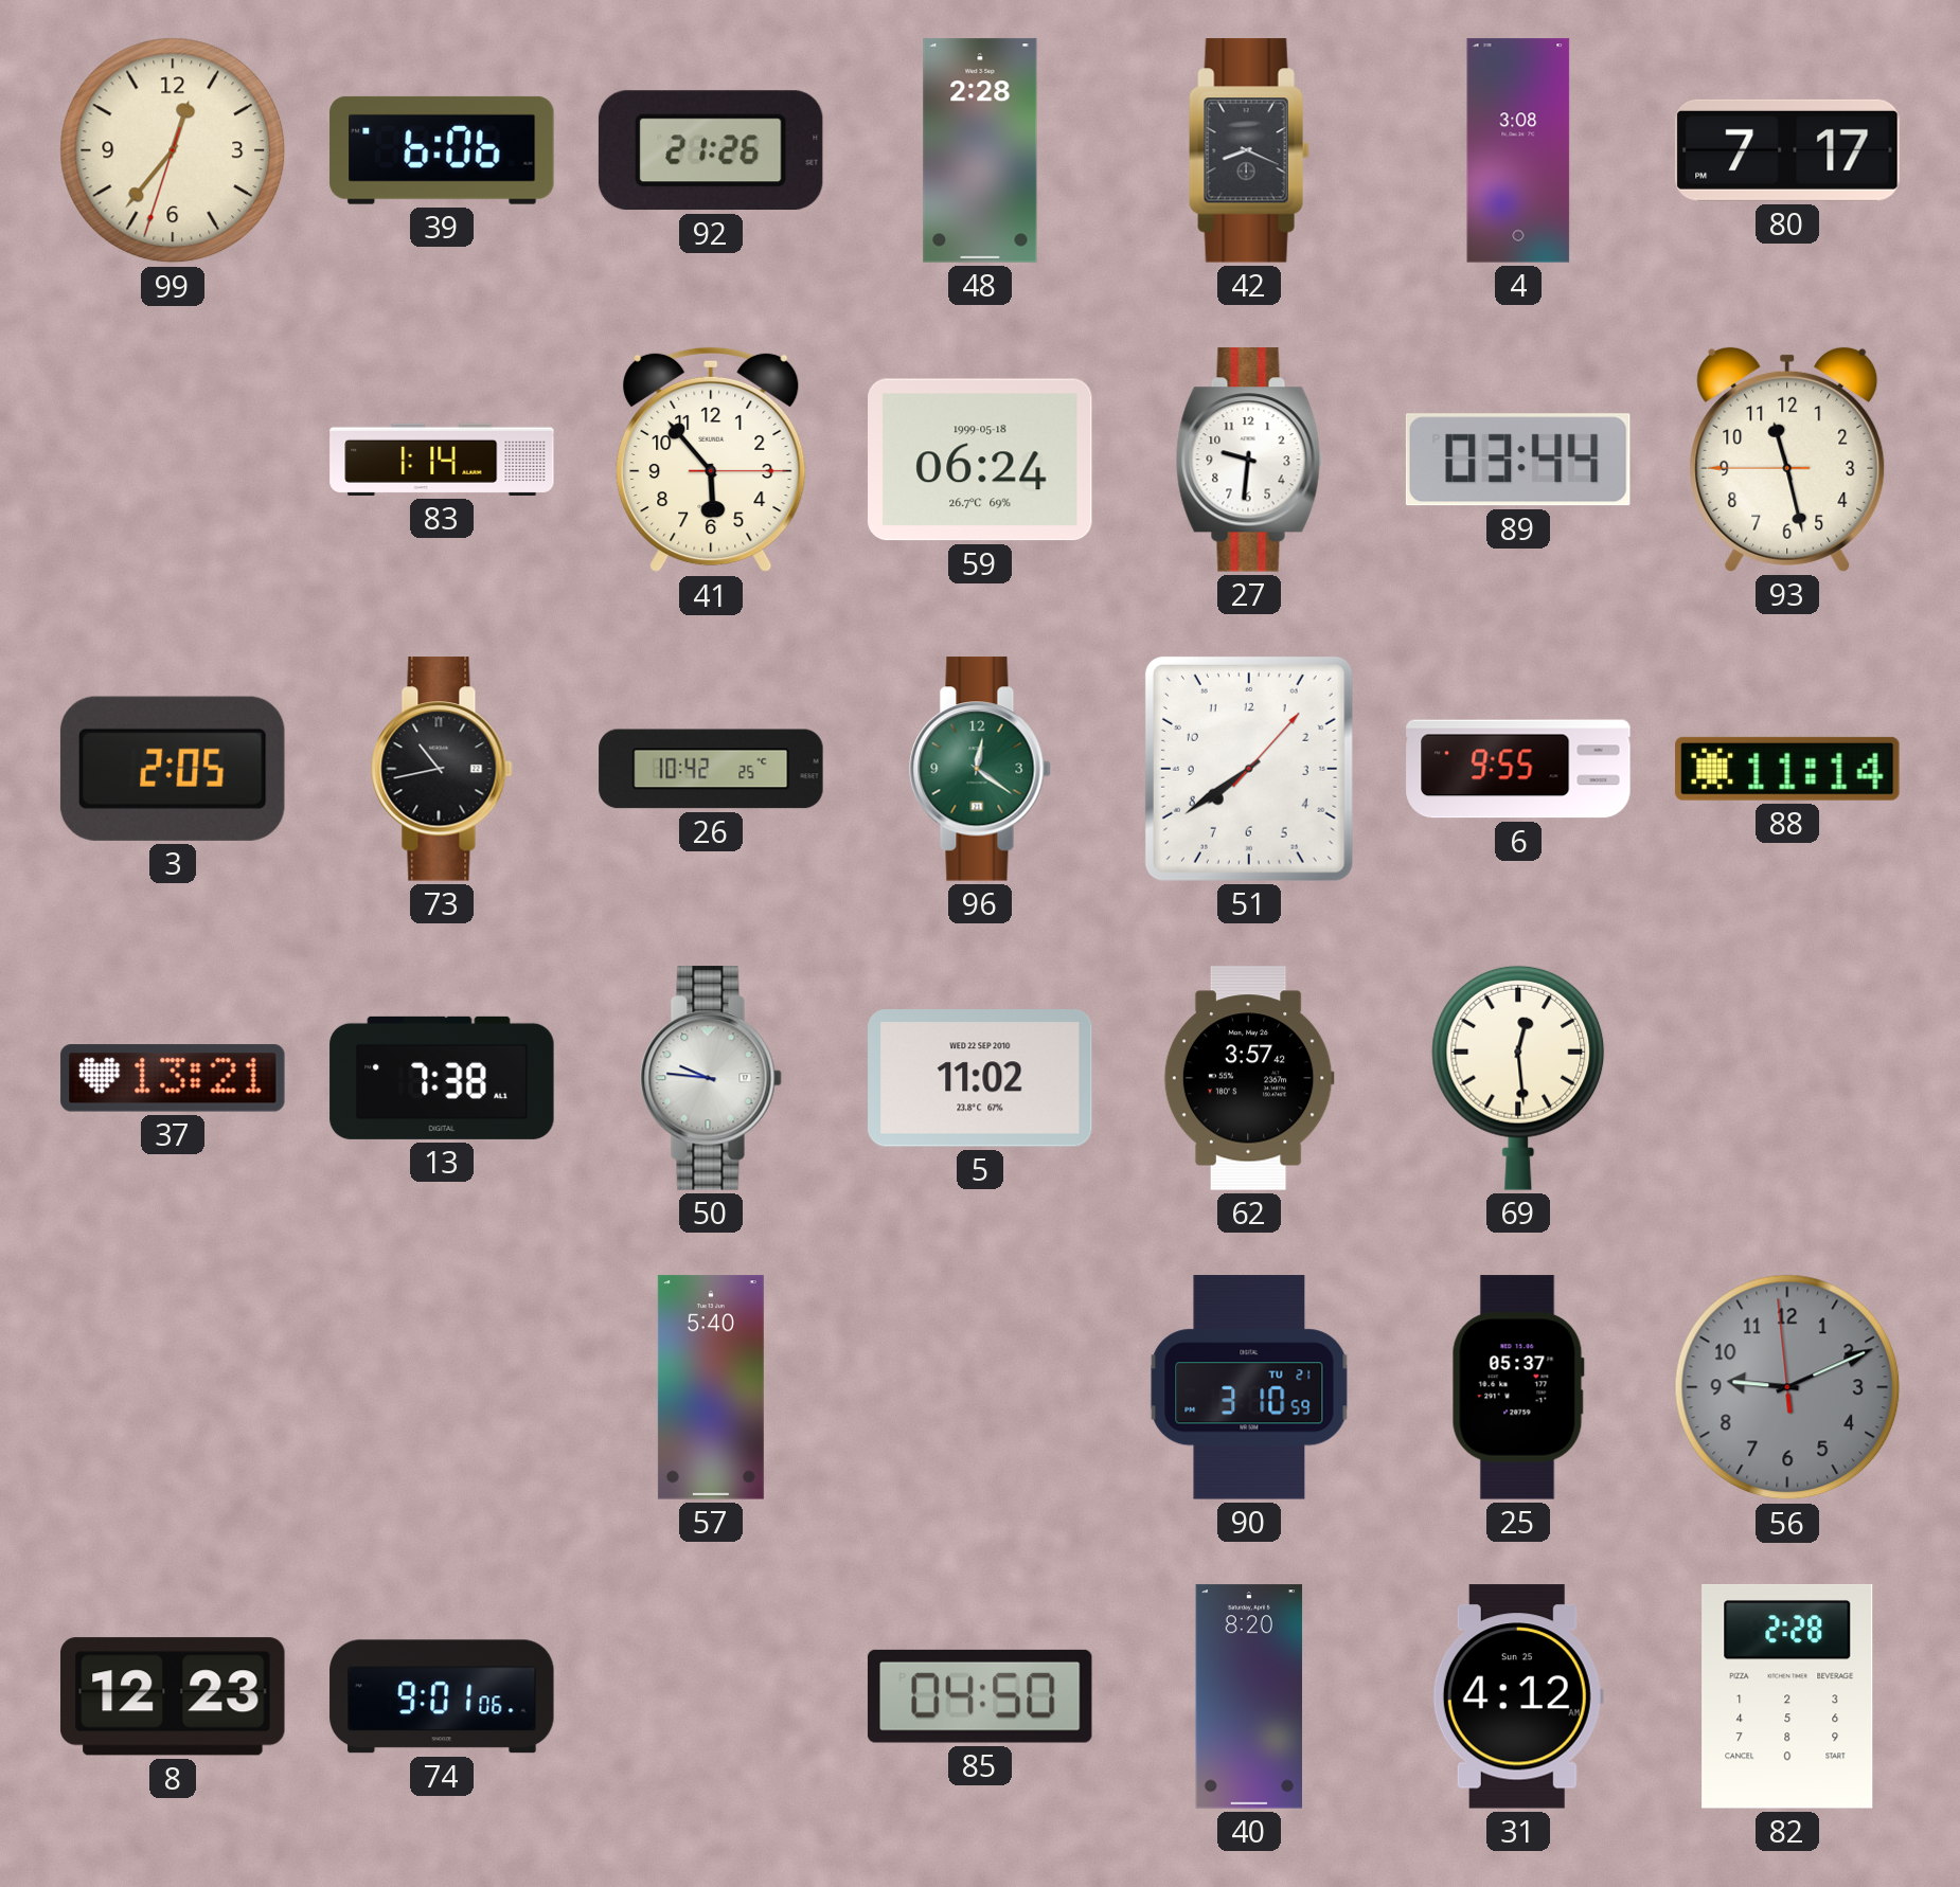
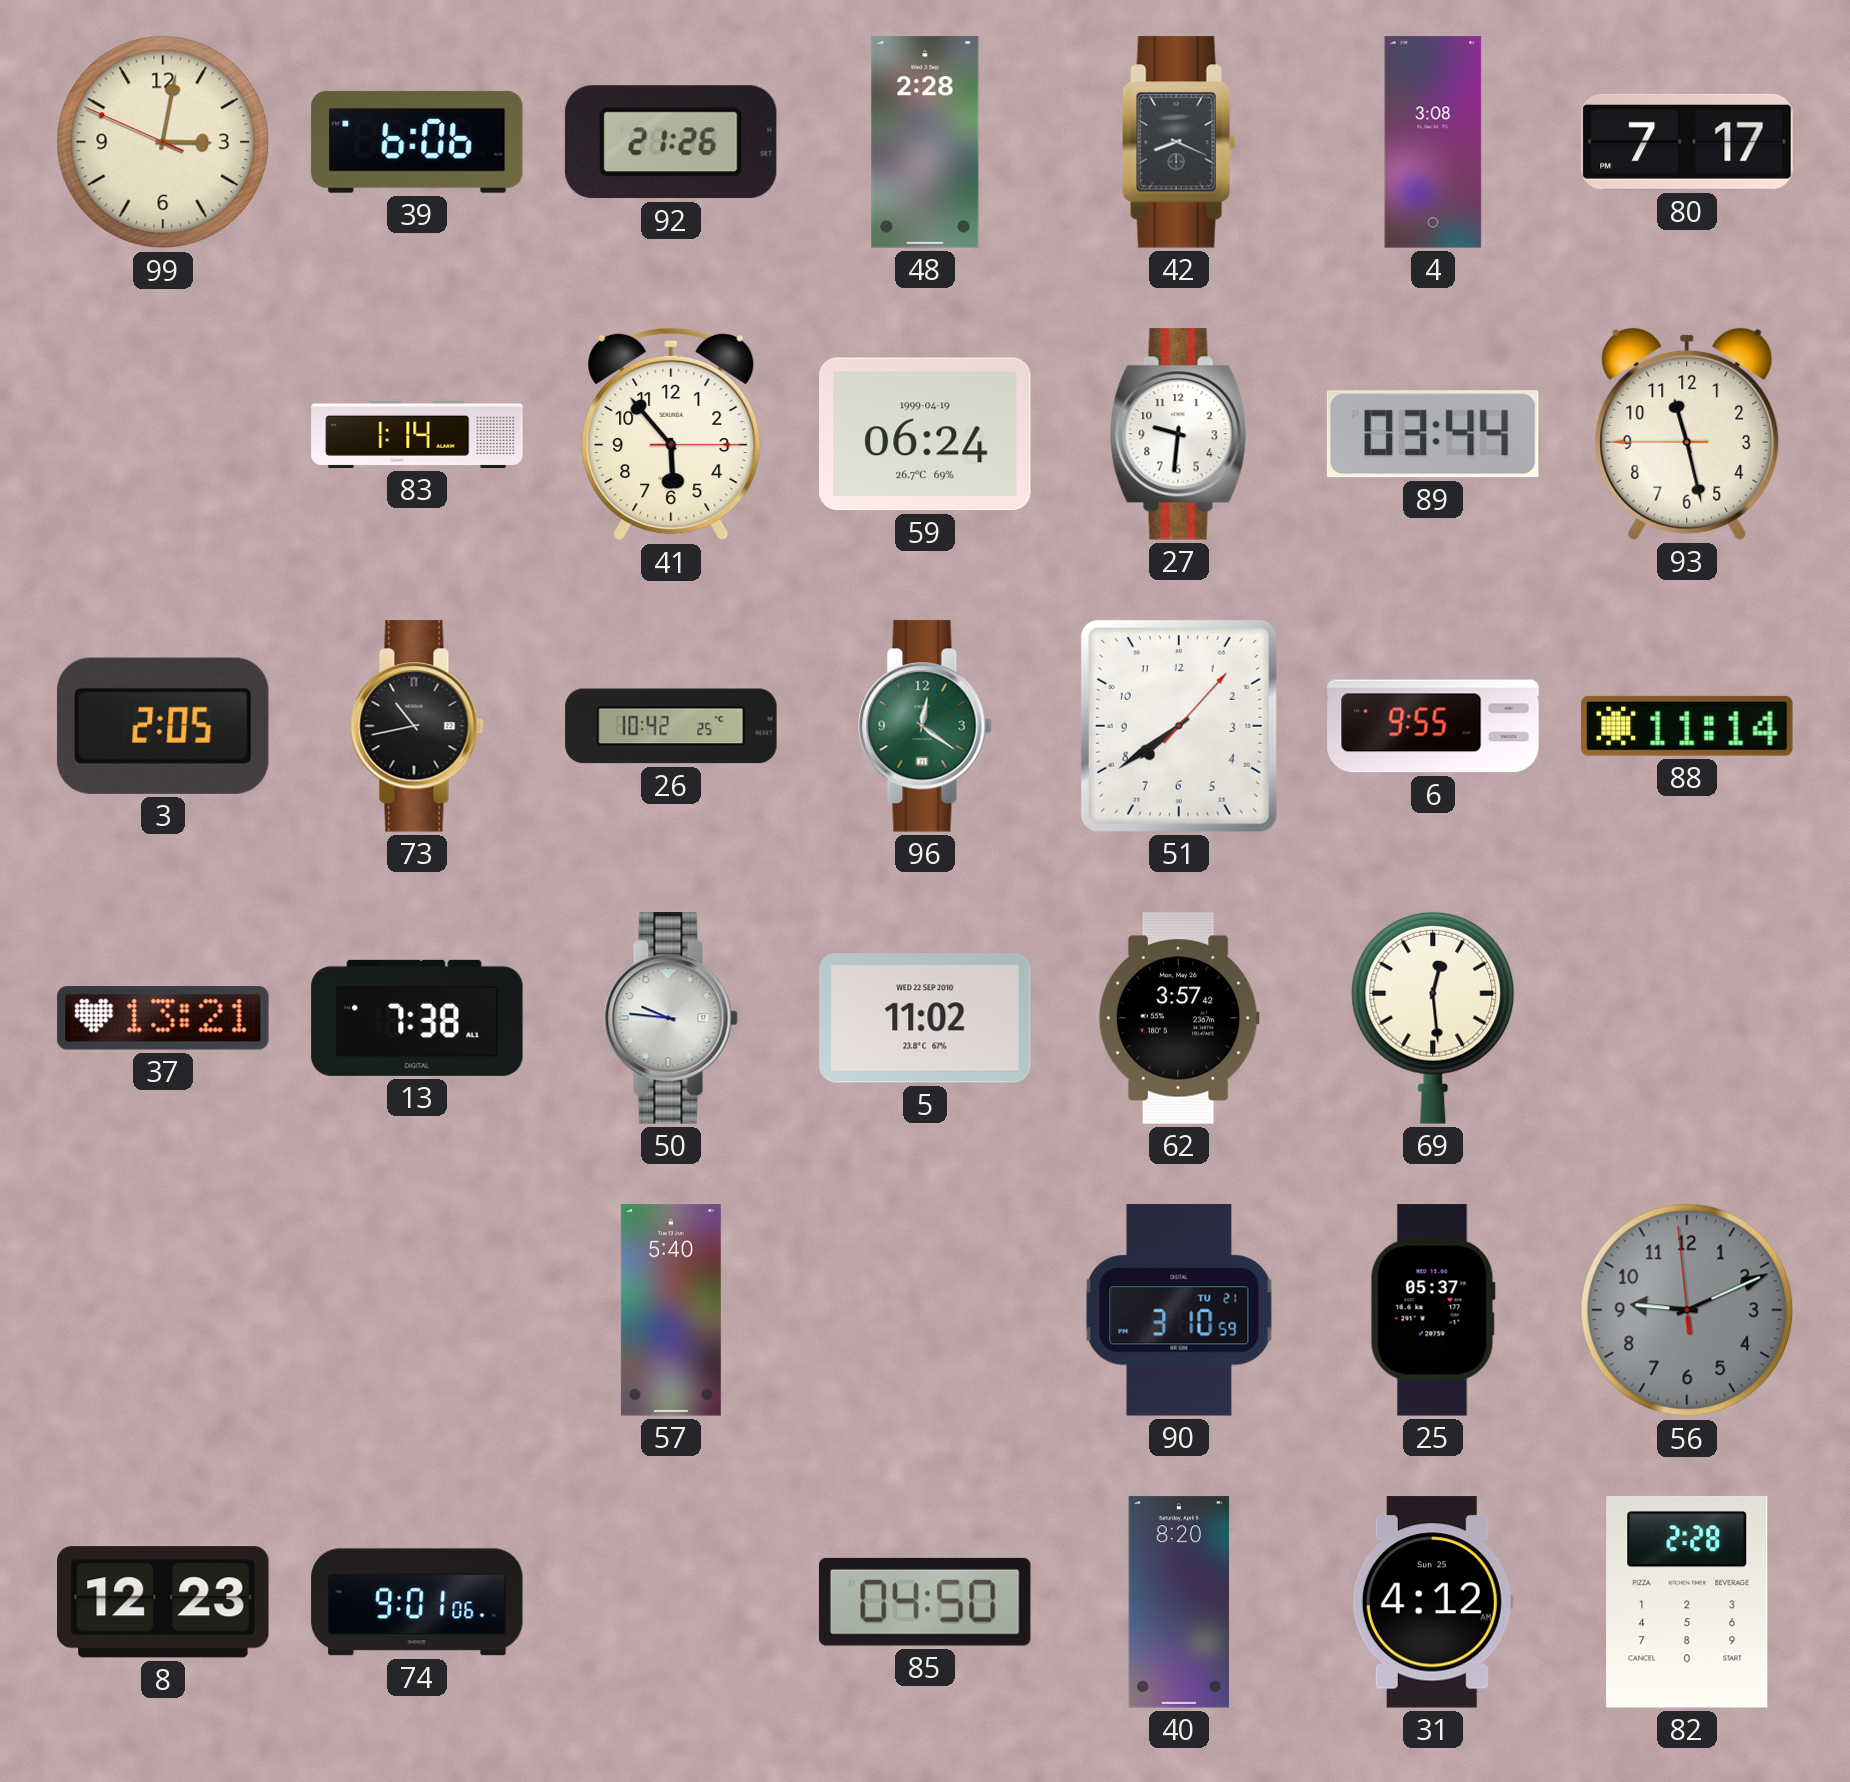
99: 12:36 -> 3:01
59 date: 1999-05-18 -> 1999-04-19
